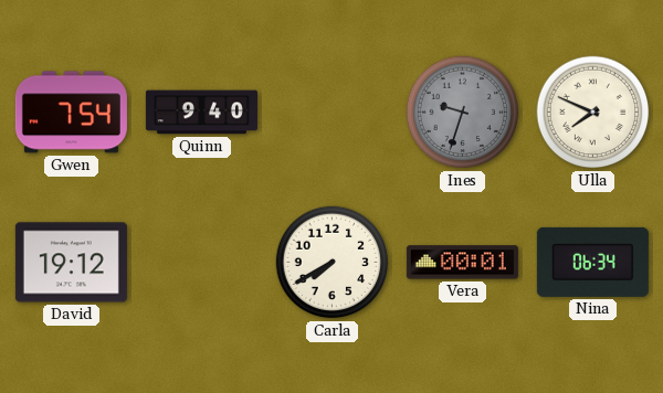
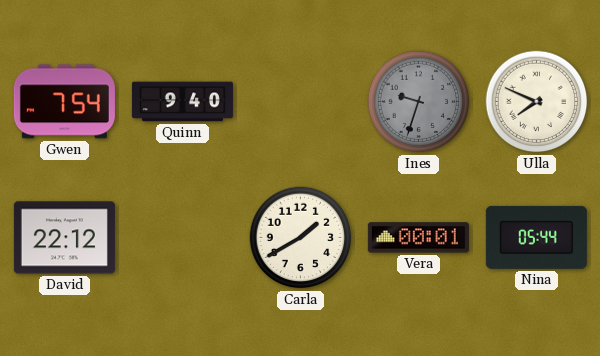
David: 19:12 -> 22:12
Carla: 7:40 -> 1:40
Nina: 06:34 -> 05:44
